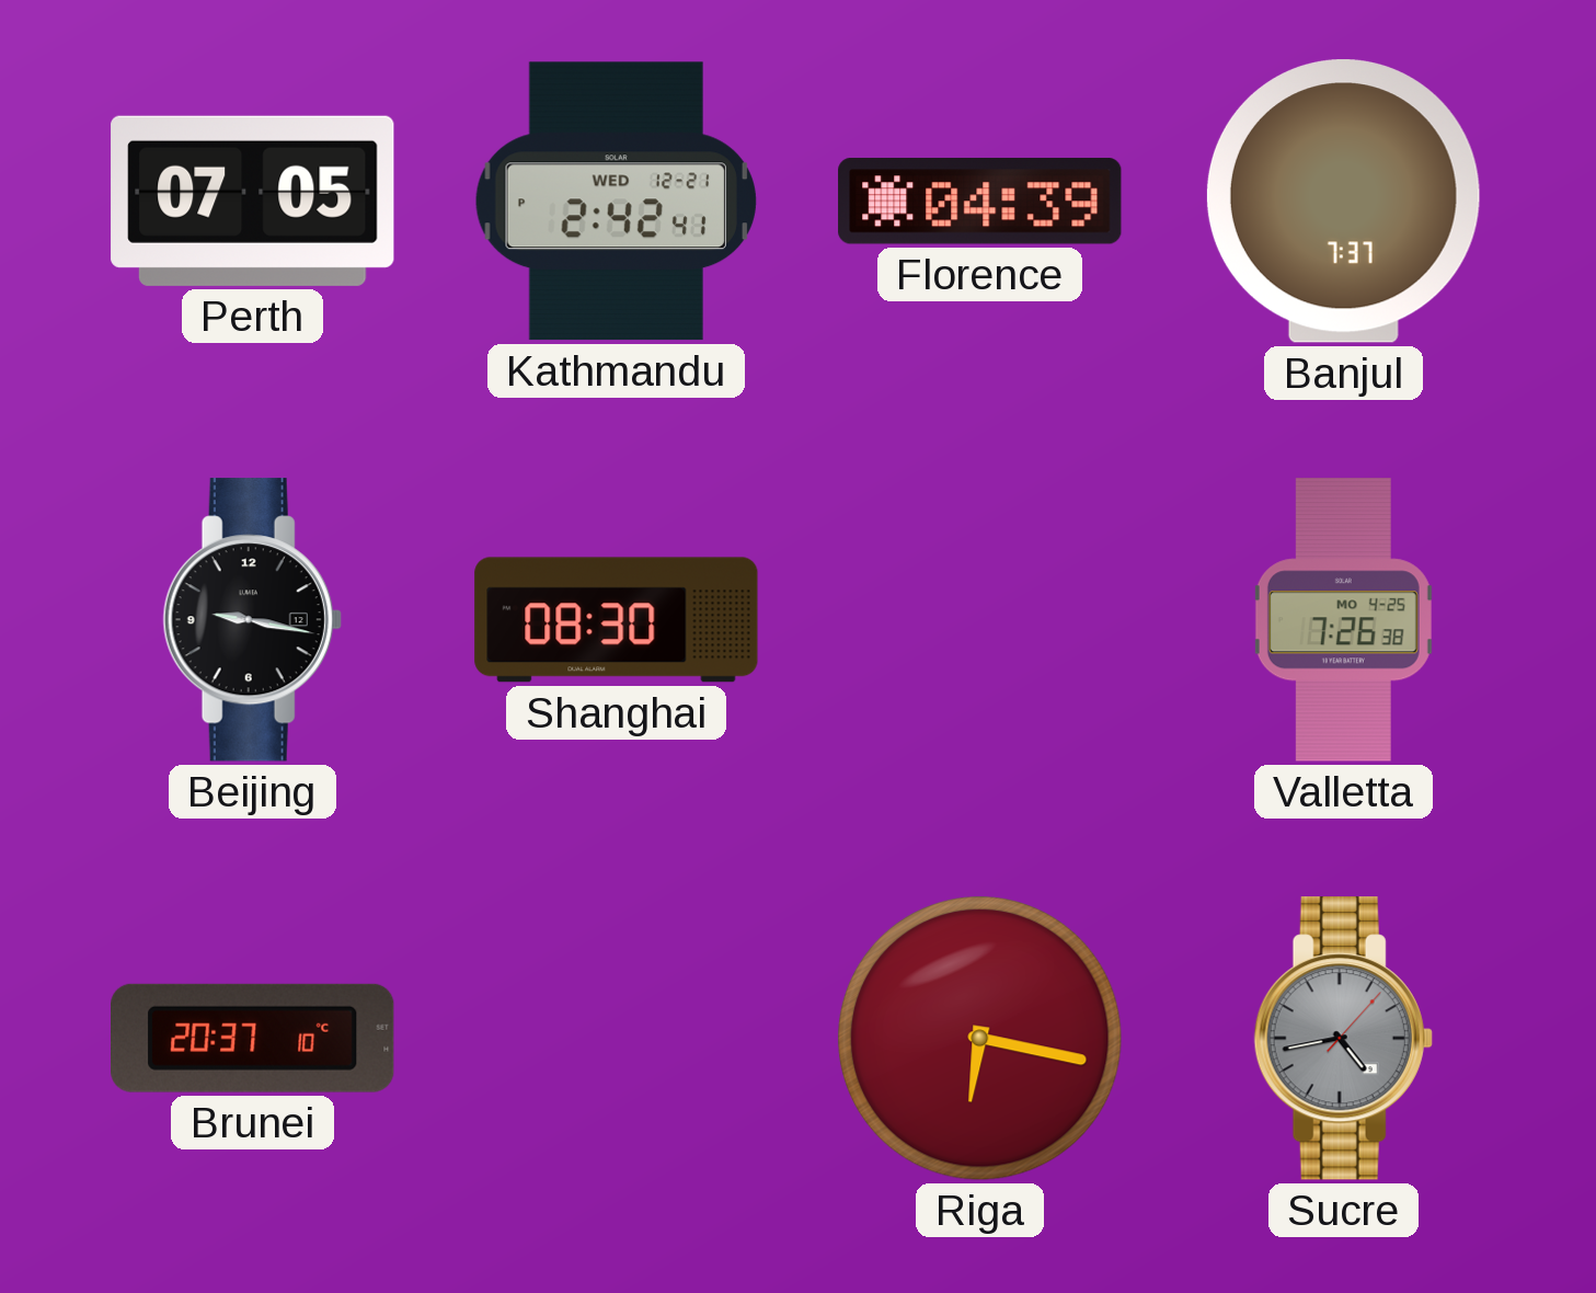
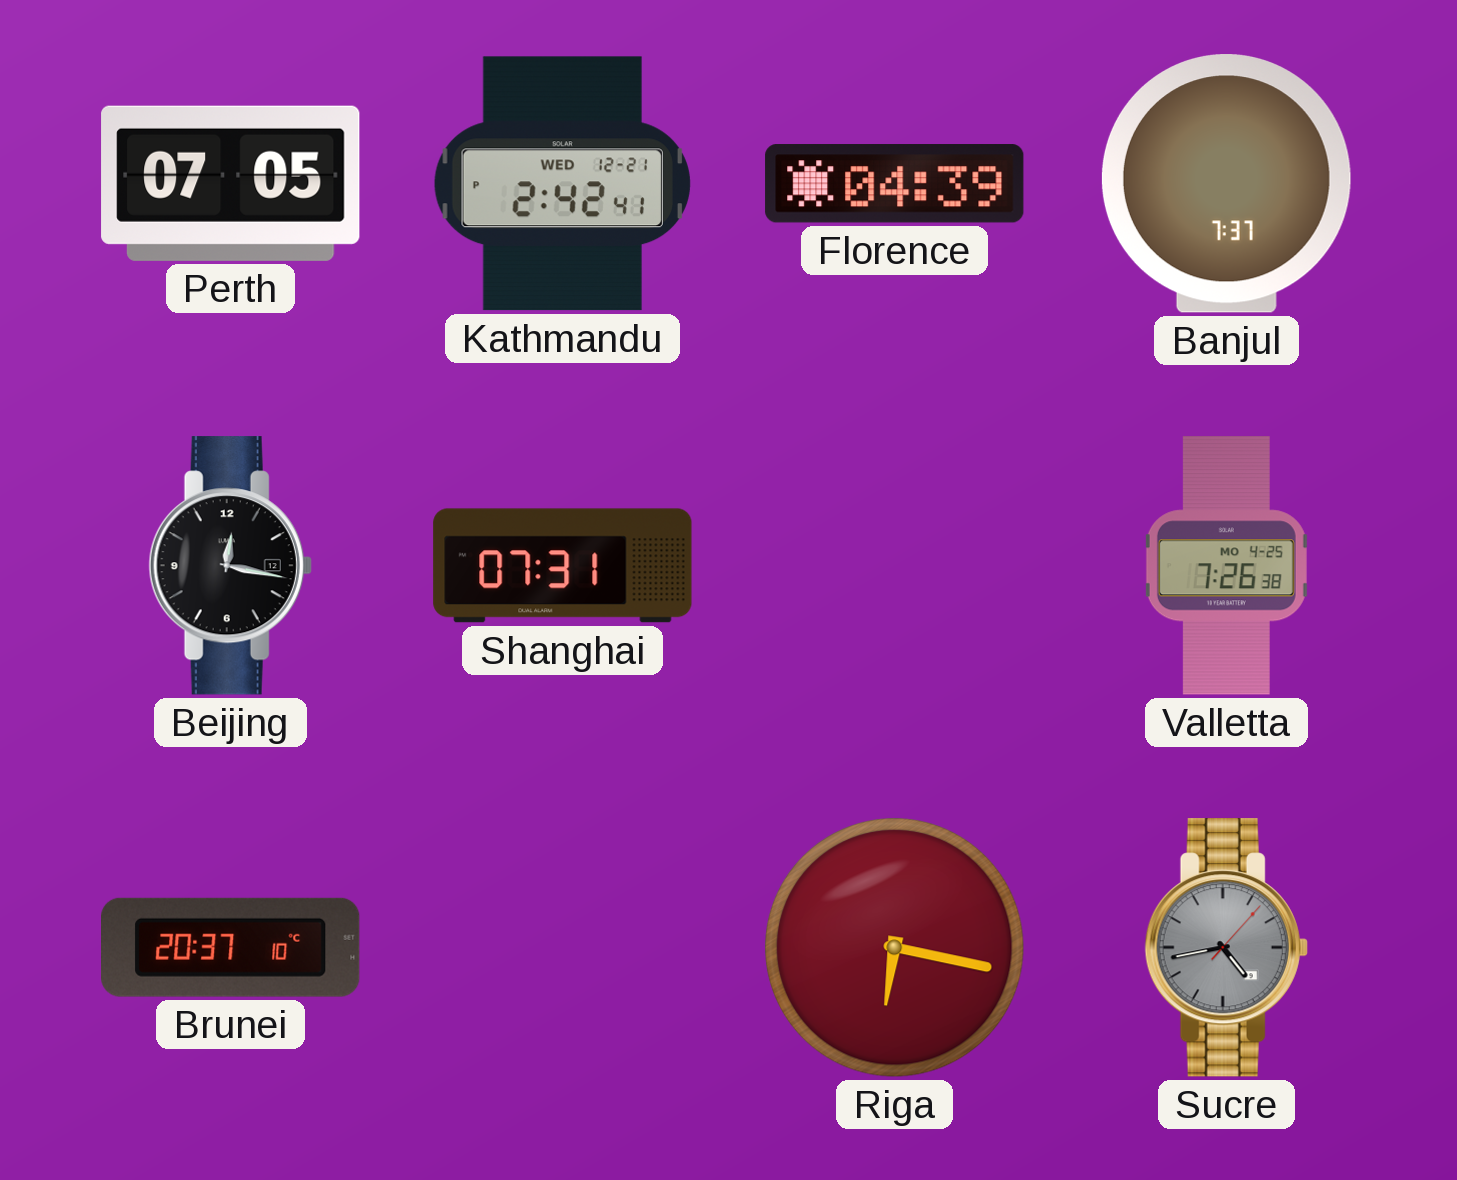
Beijing: 9:17 -> 12:17
Shanghai: 08:30 -> 07:31
